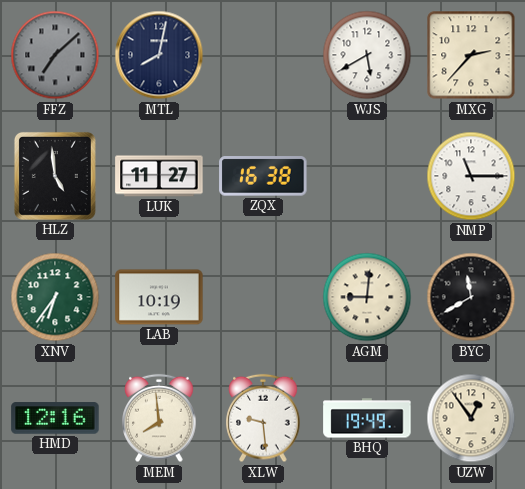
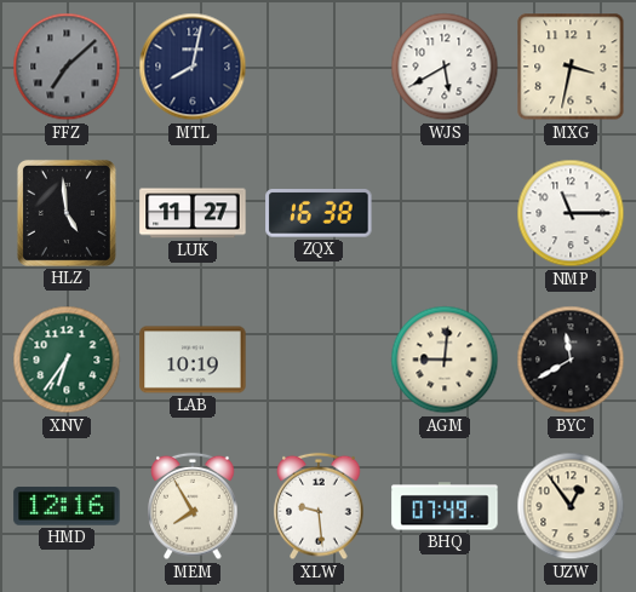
MXG: 2:37 -> 3:32
MEM: 7:59 -> 7:55
BHQ: 19:49 -> 07:49
